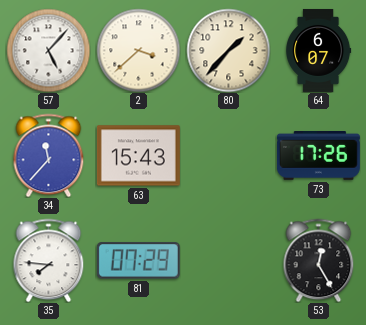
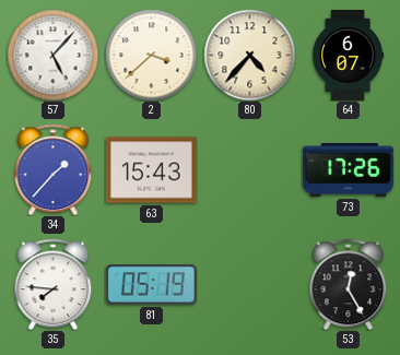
80: 1:37 -> 4:37
34: 11:37 -> 1:37
81: 07:29 -> 05:19
